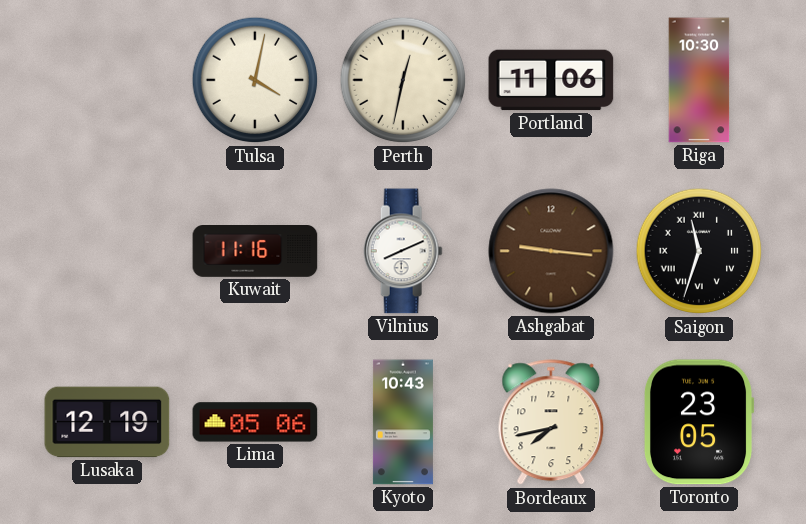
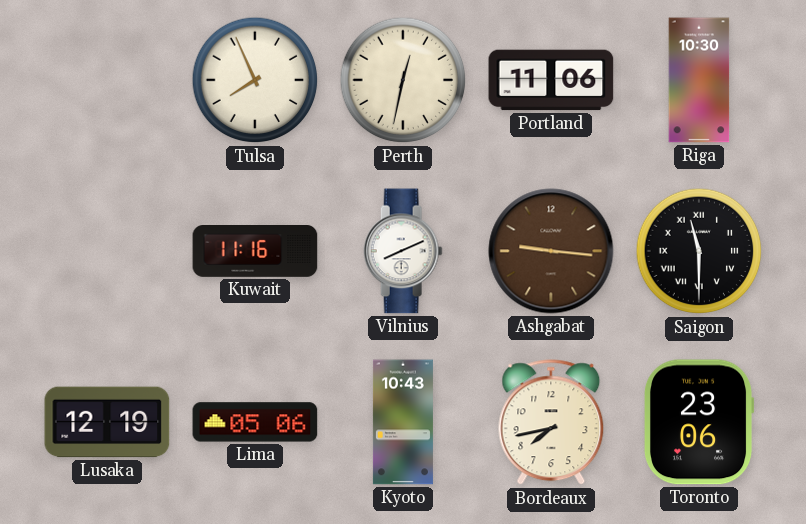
Tulsa: 4:02 -> 7:56
Saigon: 11:33 -> 11:30
Toronto: 23:05 -> 23:06
